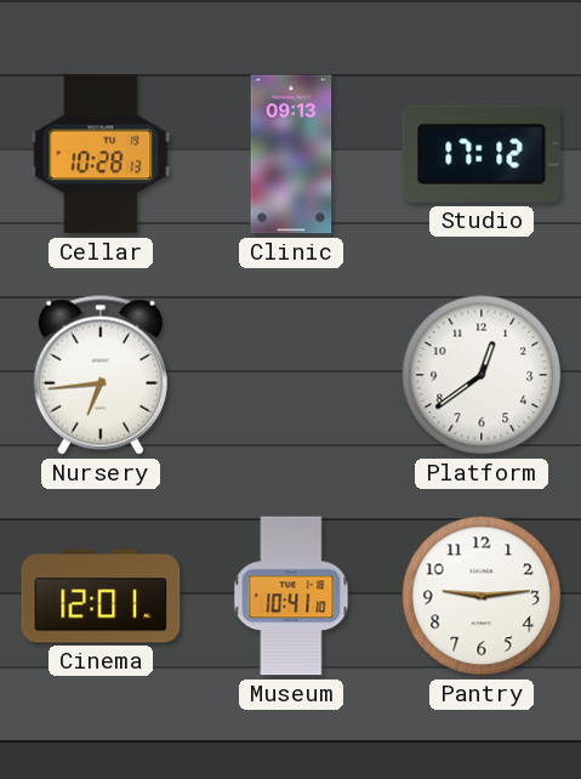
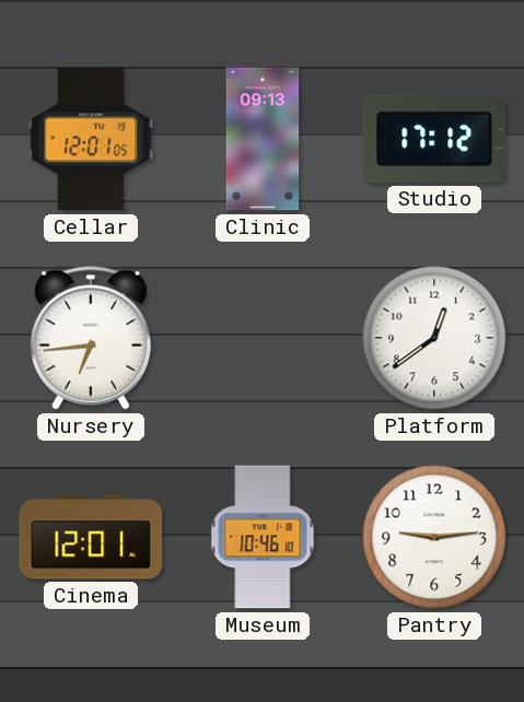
Cellar: 10:28 -> 12:01
Museum: 10:41 -> 10:46
